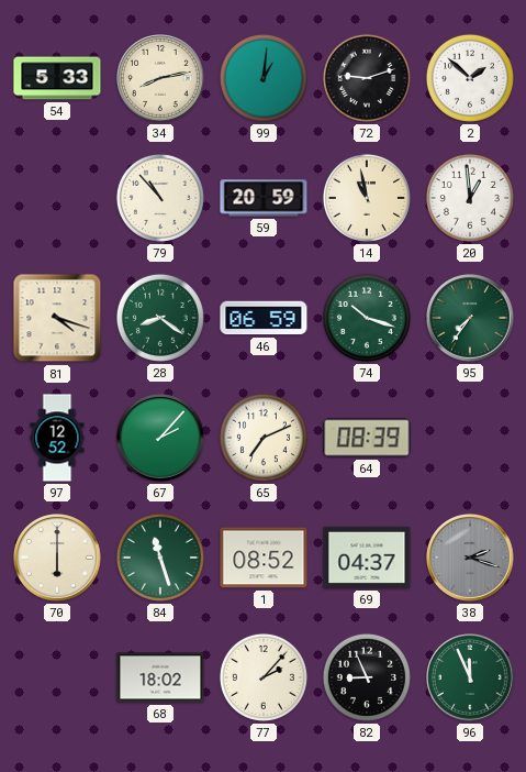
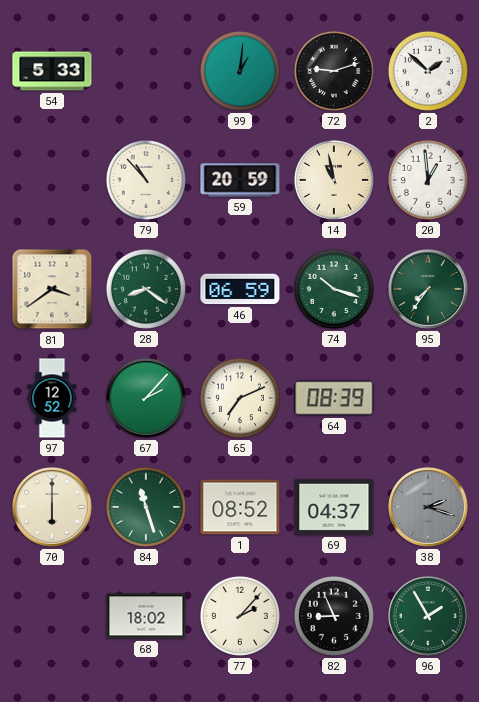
34: 8:13 -> none
81: 4:18 -> 3:39
96: 11:56 -> 1:55
